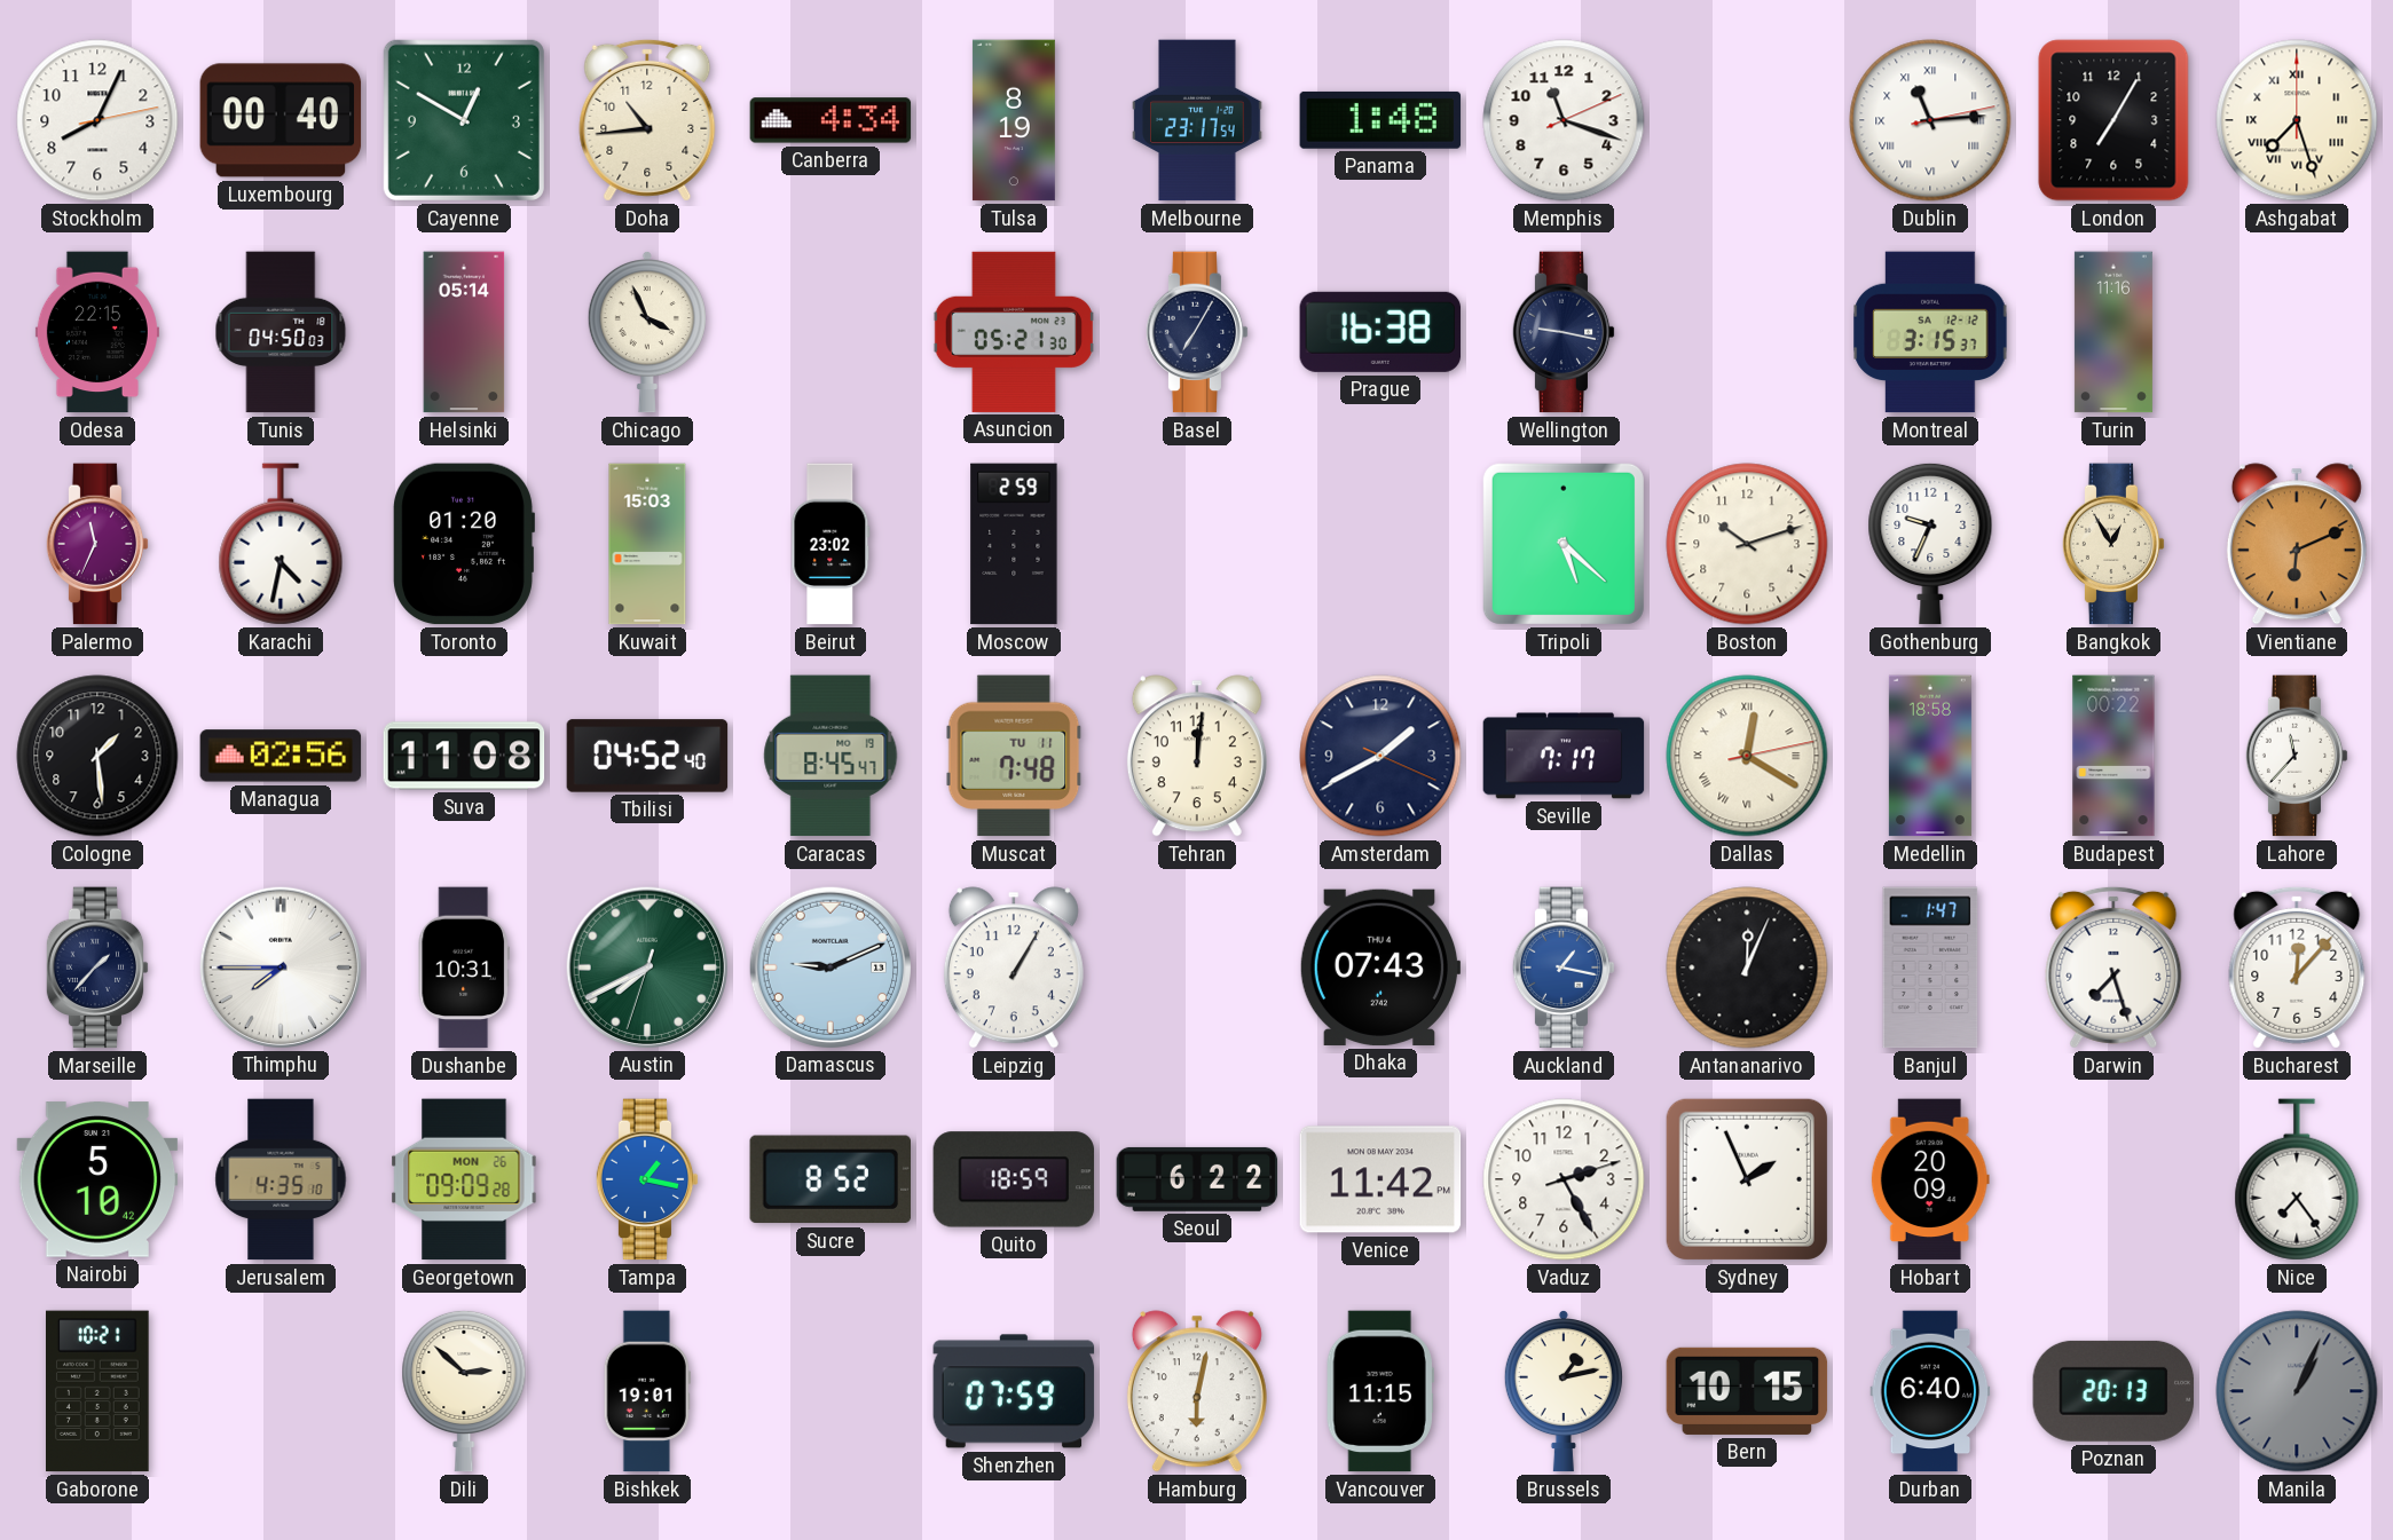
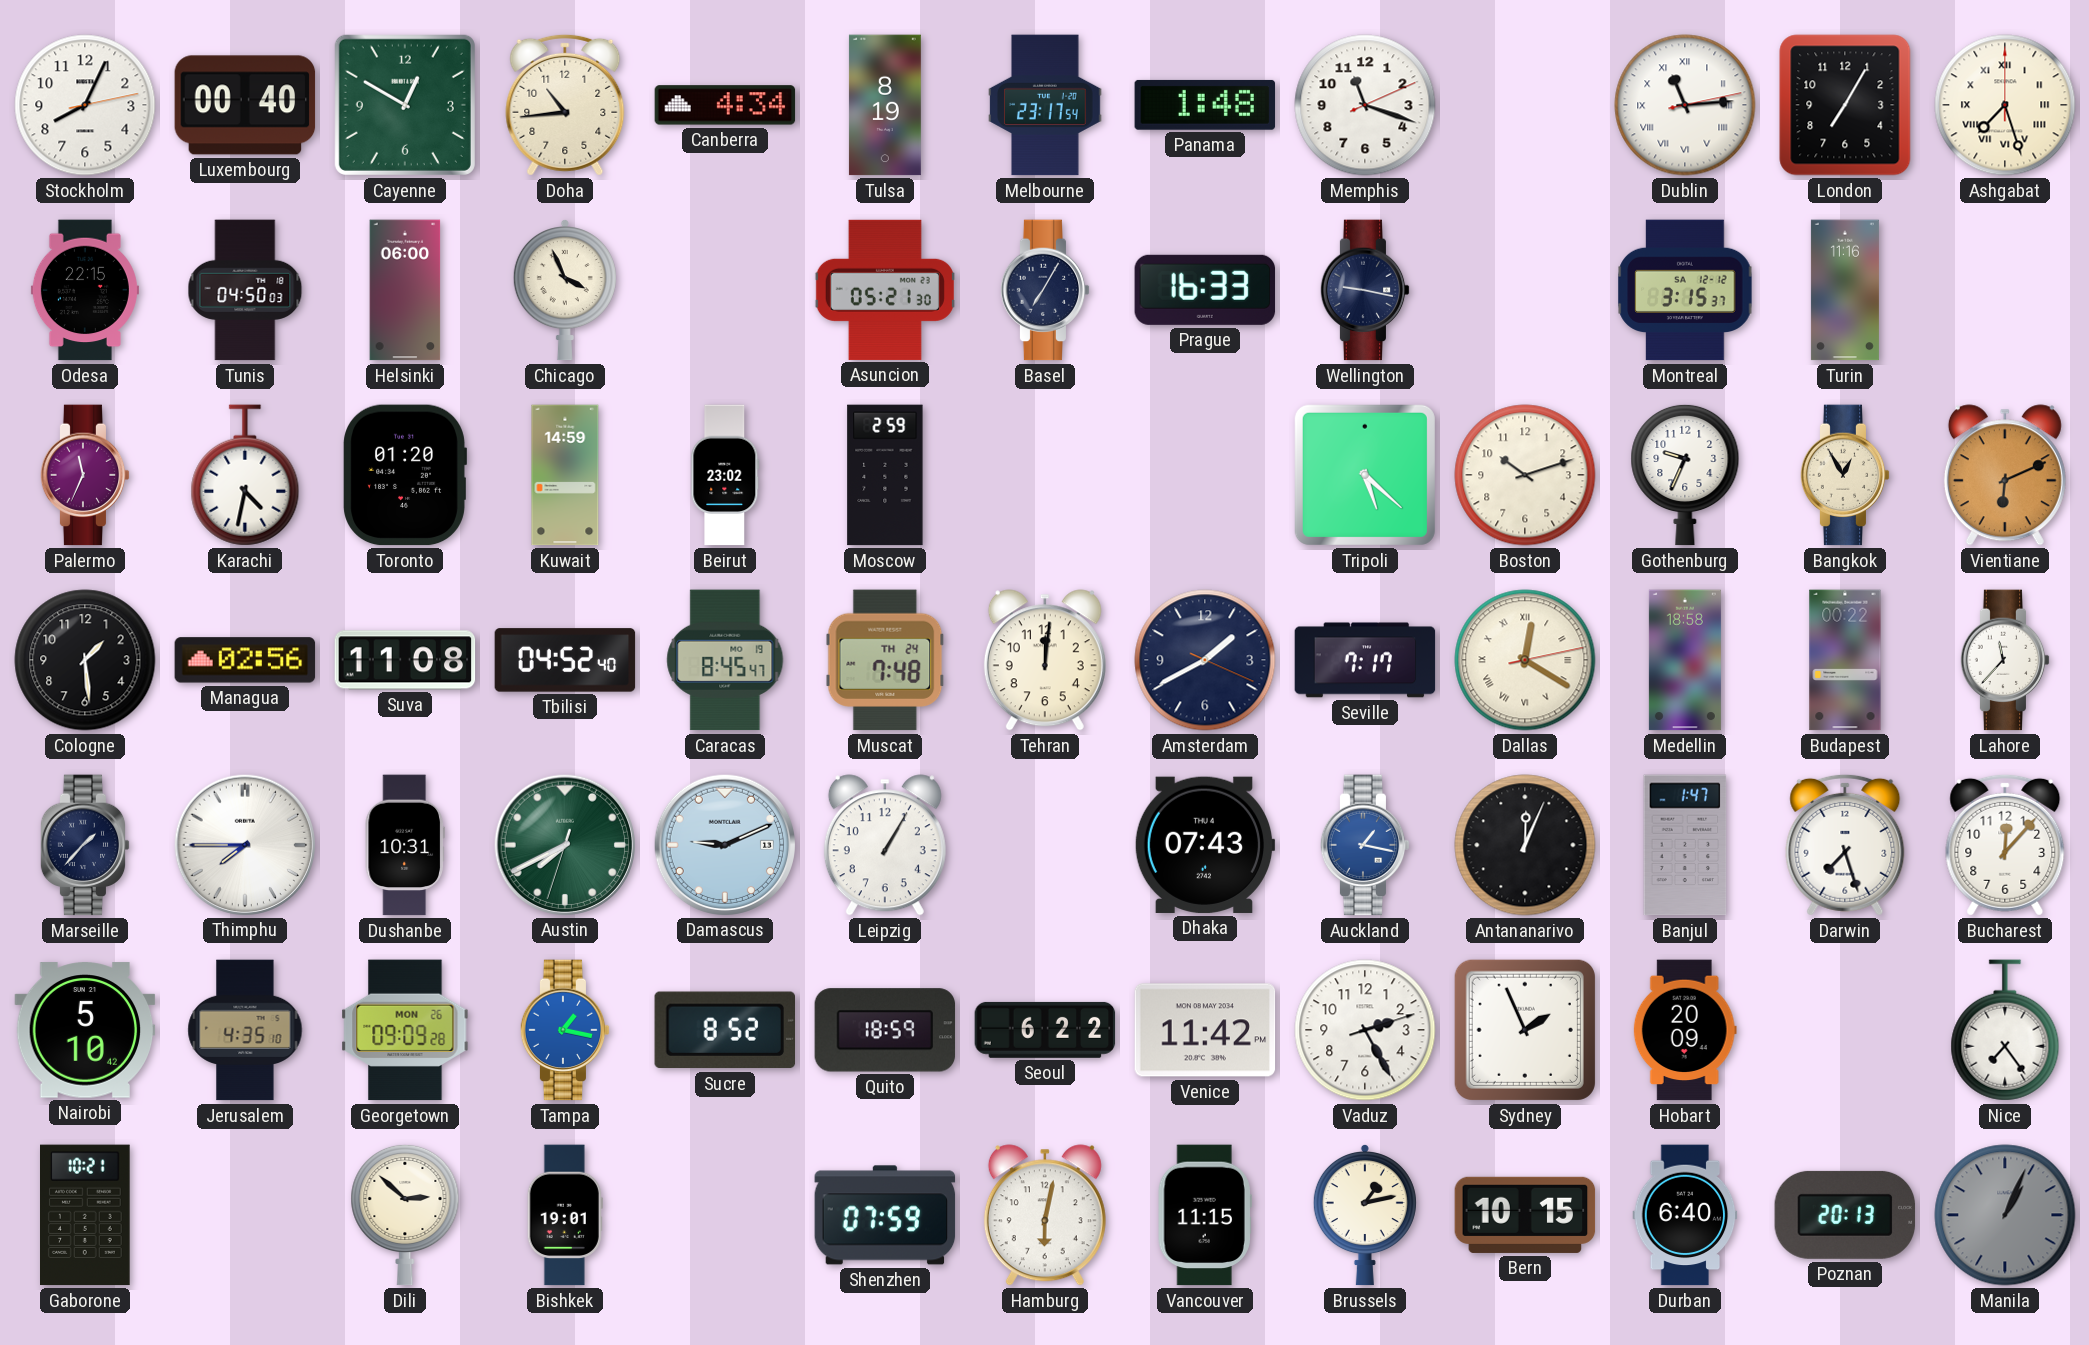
Helsinki: 05:14 -> 06:00
Prague: 16:38 -> 16:33
Kuwait: 15:03 -> 14:59
Muscat date: TU 11 -> TH 24
